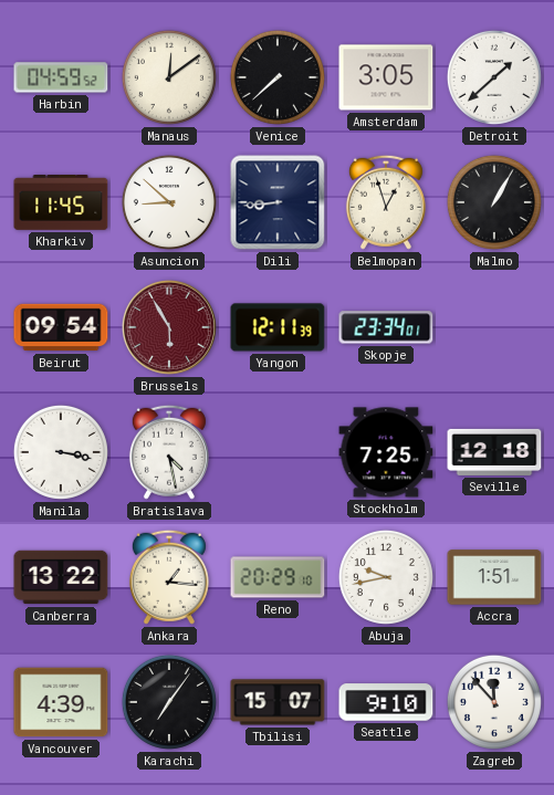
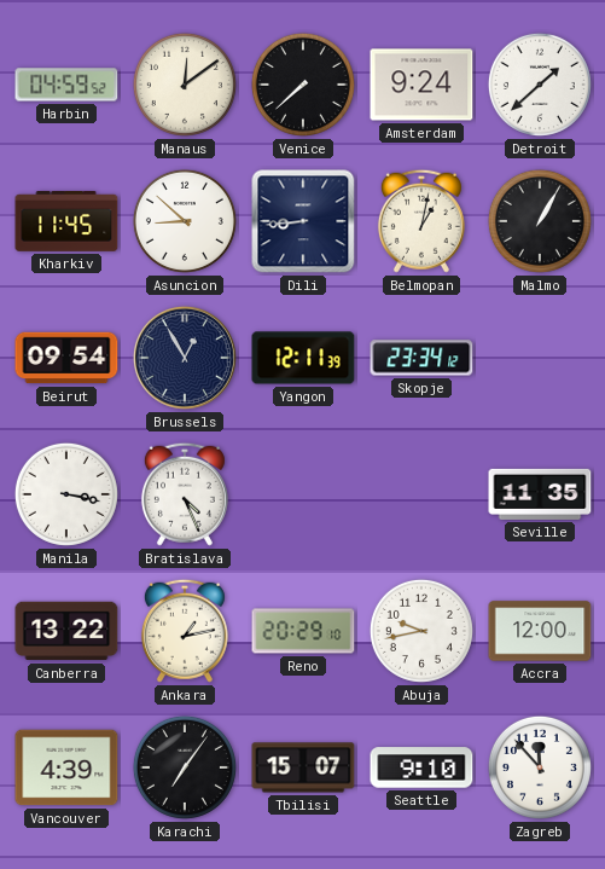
Amsterdam: 3:05 -> 9:24
Belmopan: 12:57 -> 1:02
Brussels: 5:55 -> 12:55
Brussels dial: burgundy -> navy
Skopje: 23:34:01 -> 23:34:12
Bratislava: 4:28 -> 4:26
Stockholm: 7:25 -> none
Seville: 12:18 -> 11:35
Ankara: 1:16 -> 1:13
Accra: 1:51 -> 12:00
